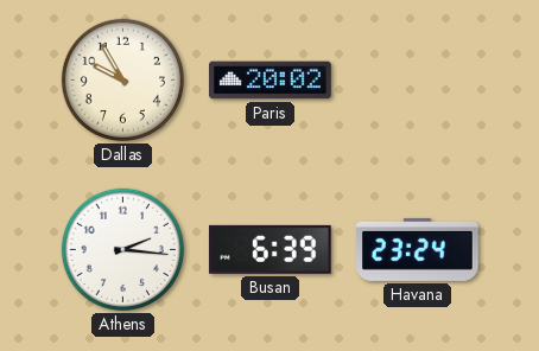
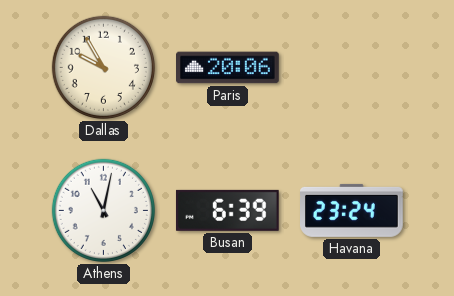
Paris: 20:02 -> 20:06
Athens: 2:16 -> 11:02
